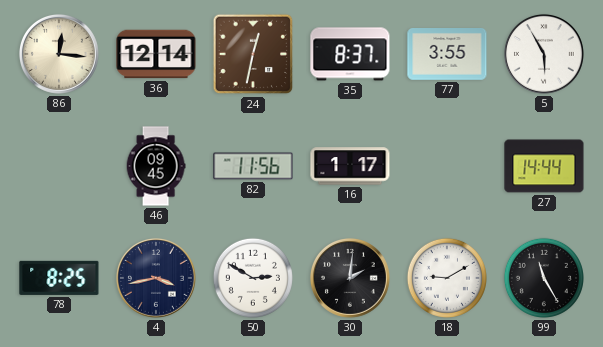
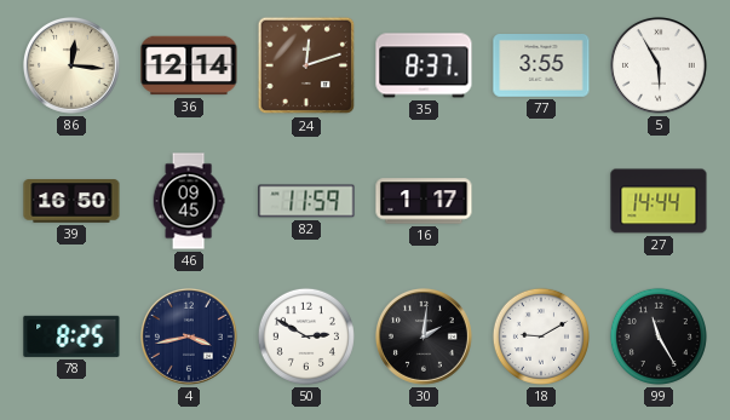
24: 12:32 -> 12:12
39: none -> 16:50
82: 11:56 -> 11:59
